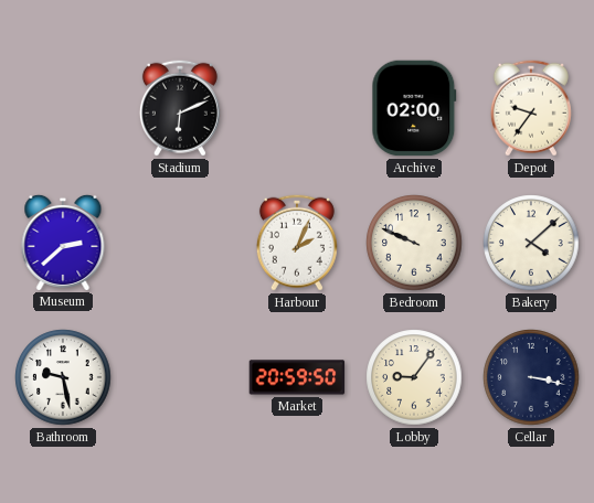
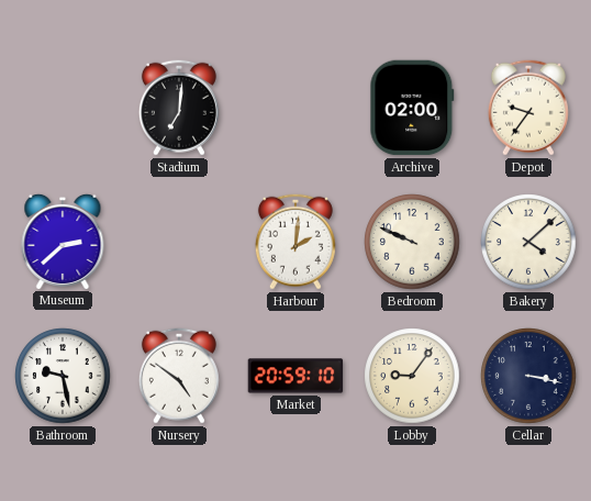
Stadium: 6:11 -> 7:01
Harbour: 2:04 -> 2:01
Nursery: none -> 4:51
Market: 20:59:50 -> 20:59:10
